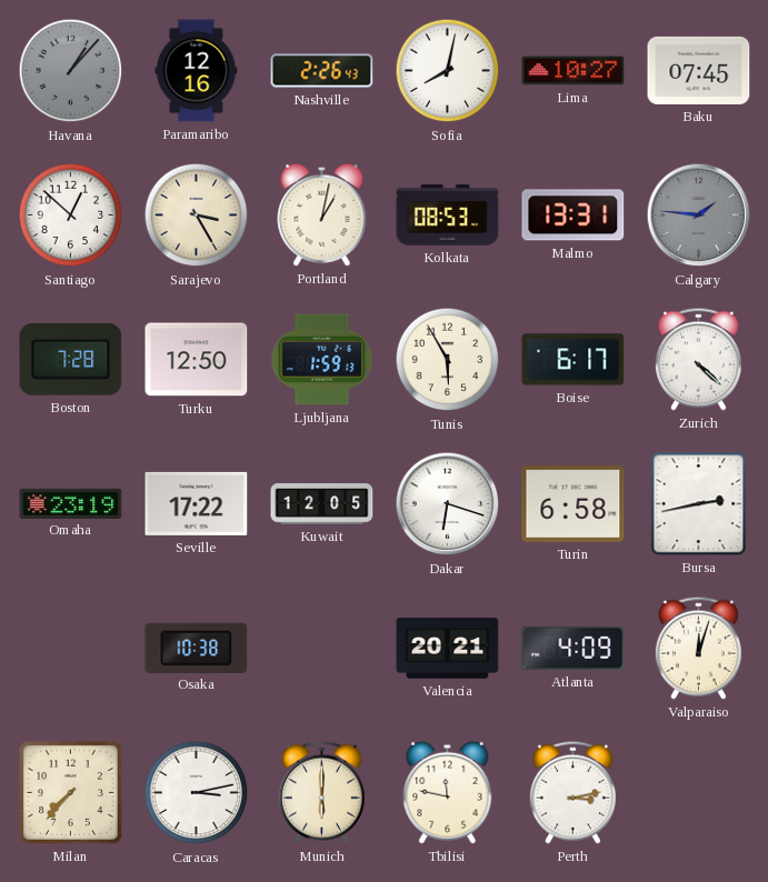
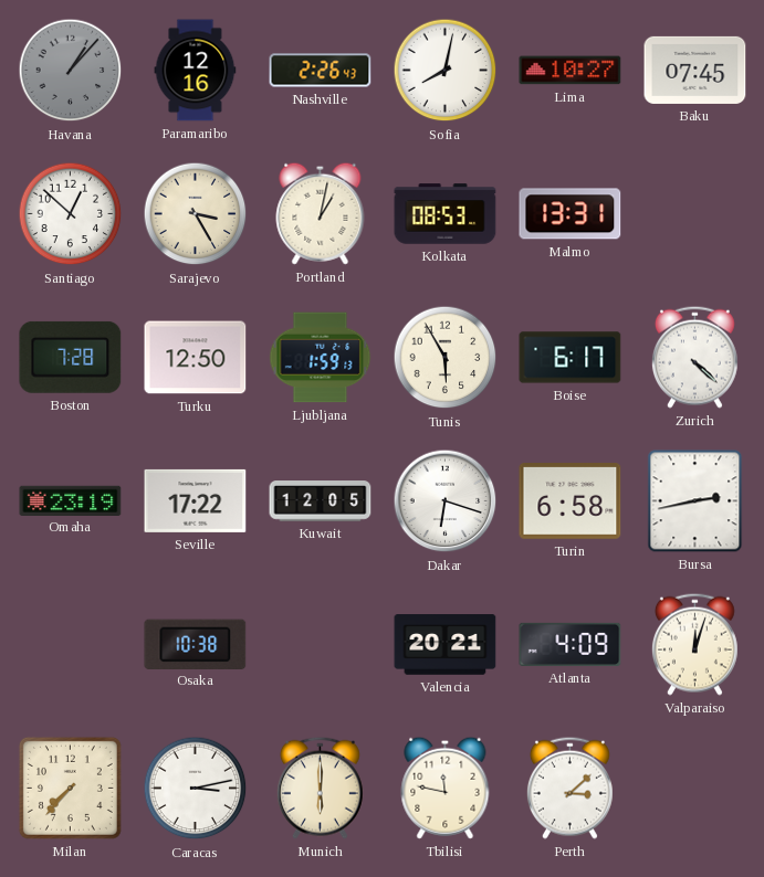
Calgary: 1:46 -> none
Perth: 3:13 -> 3:08
